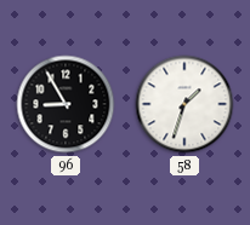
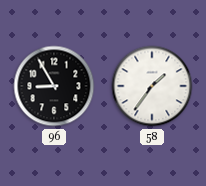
58: 1:33 -> 1:36
